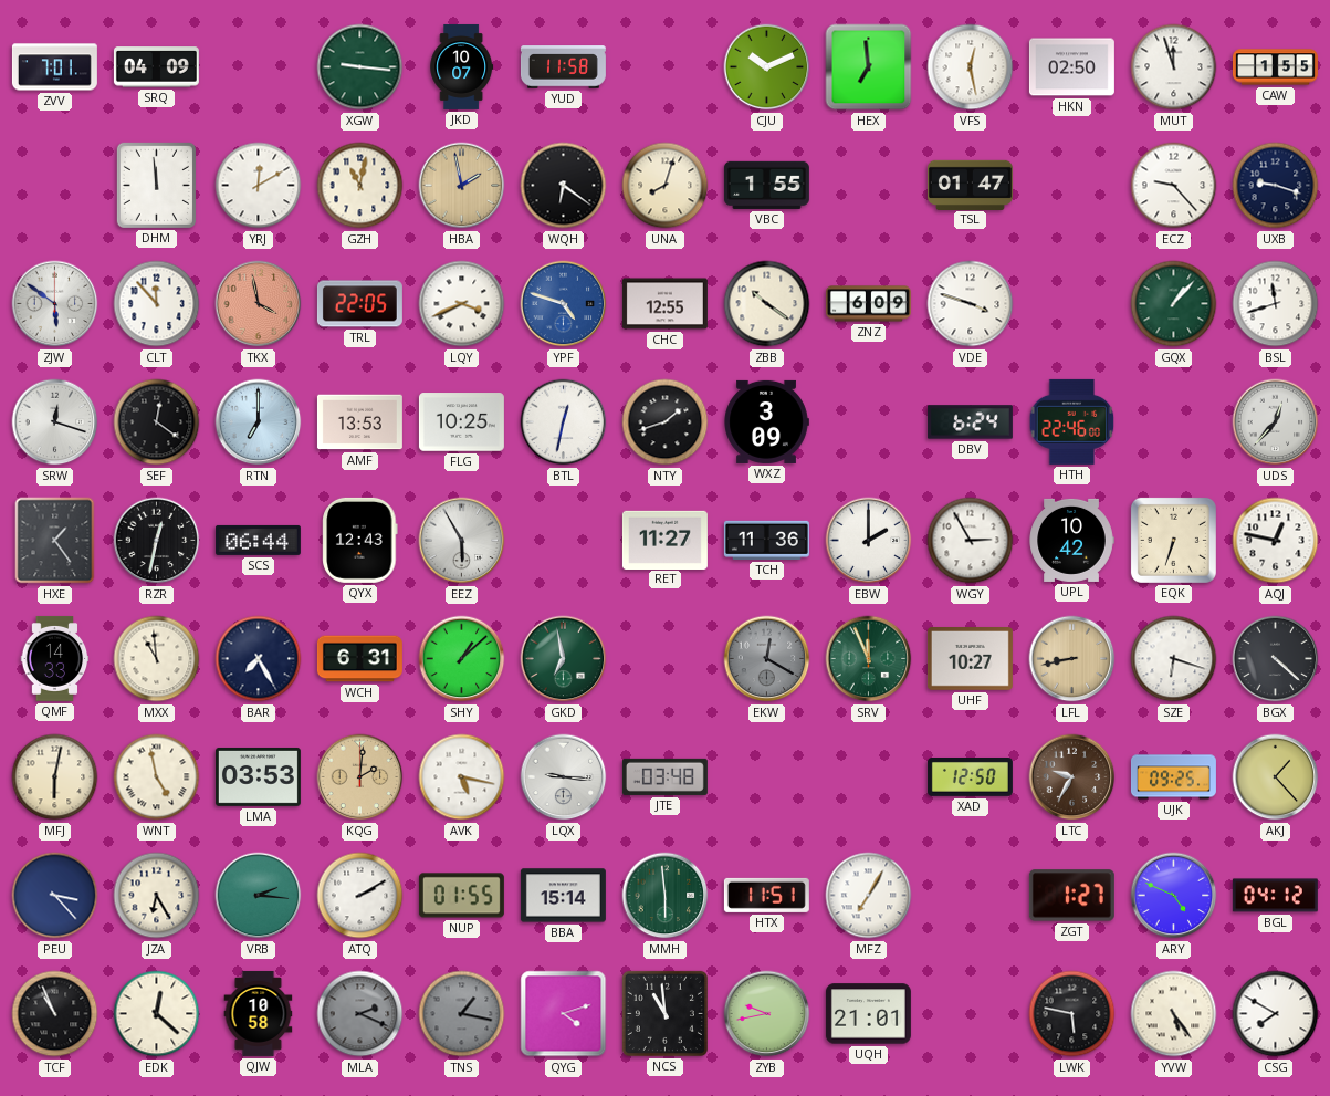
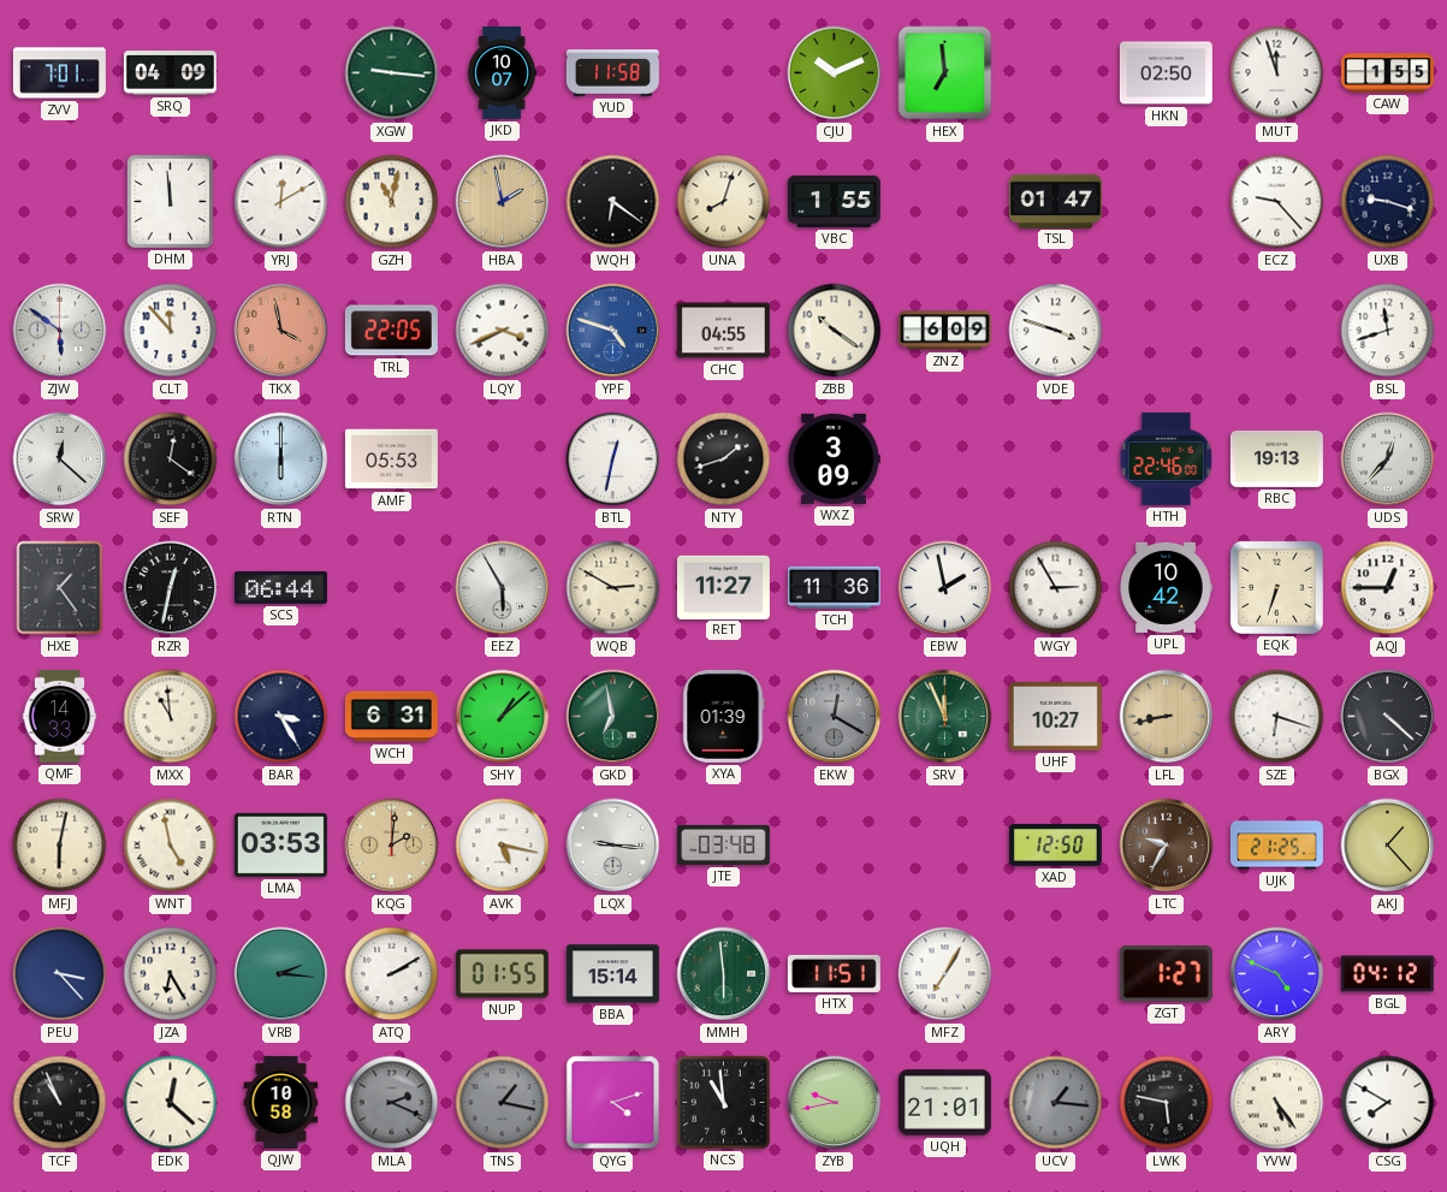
VFS: 12:28 -> none
CHC: 12:55 -> 04:55
GQX: 1:07 -> none
SRW: 12:18 -> 12:22
RTN: 7:00 -> 6:00
AMF: 13:53 -> 05:53
FLG: 10:25 -> none
DBV: 6:24 -> none
RBC: none -> 19:13
QYX: 12:43 -> none
WQB: none -> 2:50
EBW: 2:00 -> 1:58
AQJ: 12:47 -> 12:45
BAR: 7:25 -> 3:25
XYA: none -> 01:39
UJK: 09:25 -> 21:25
UCV: none -> 1:16
